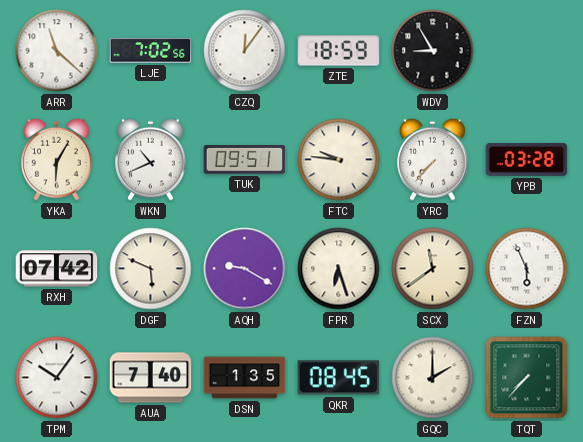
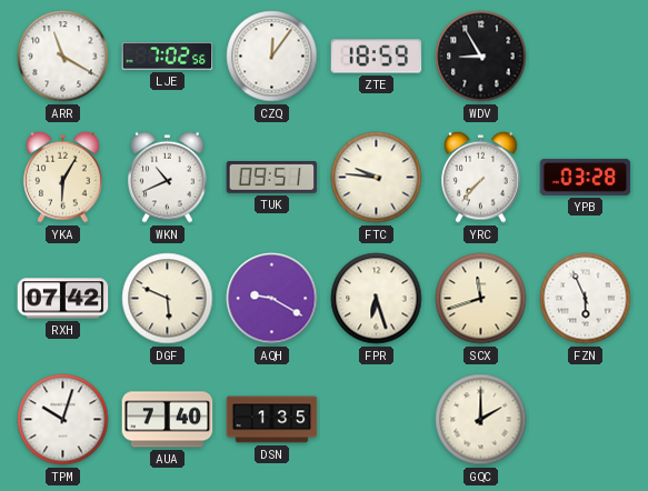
ARR: 11:22 -> 11:20
SCX: 11:39 -> 11:42
TPM: 10:06 -> 10:03
QKR: 08:45 -> none
TQT: 7:37 -> none
